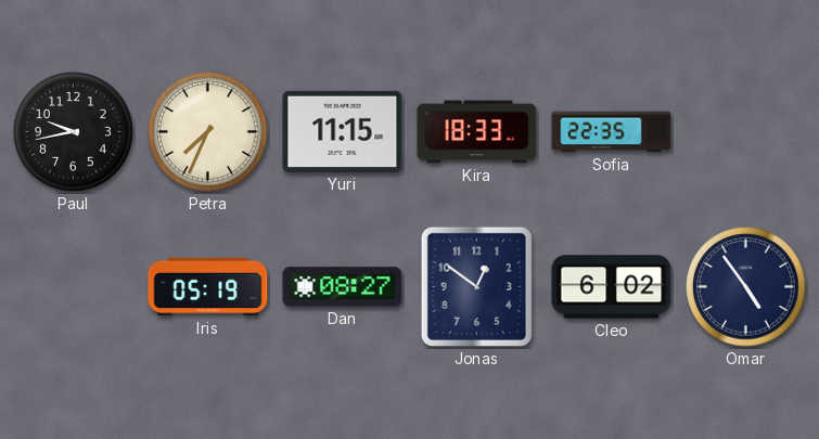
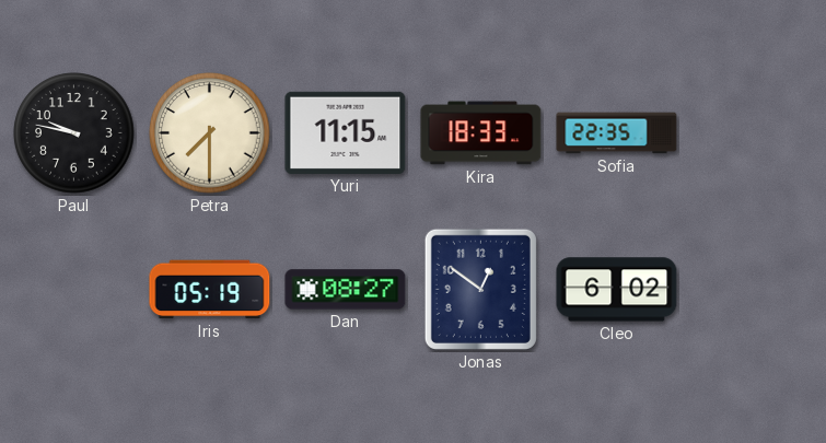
Paul: 9:43 -> 9:47
Petra: 7:34 -> 7:30
Omar: 4:54 -> none
